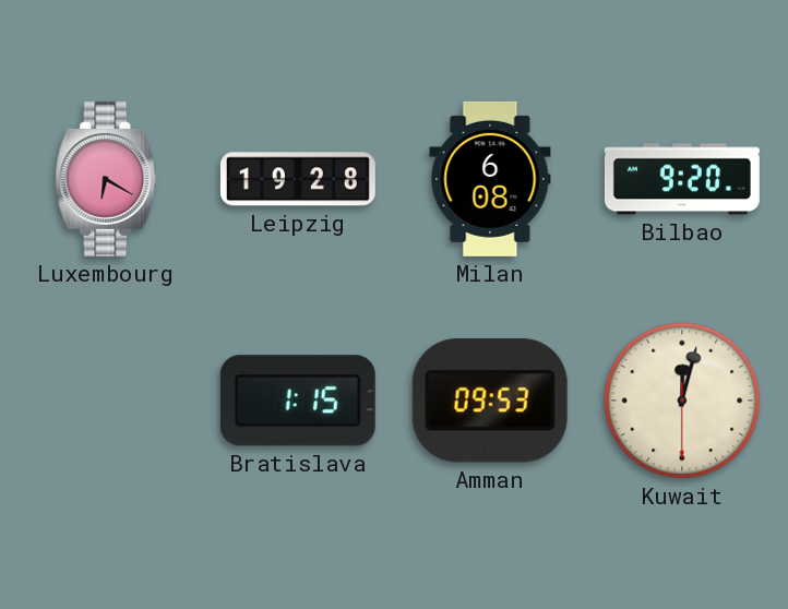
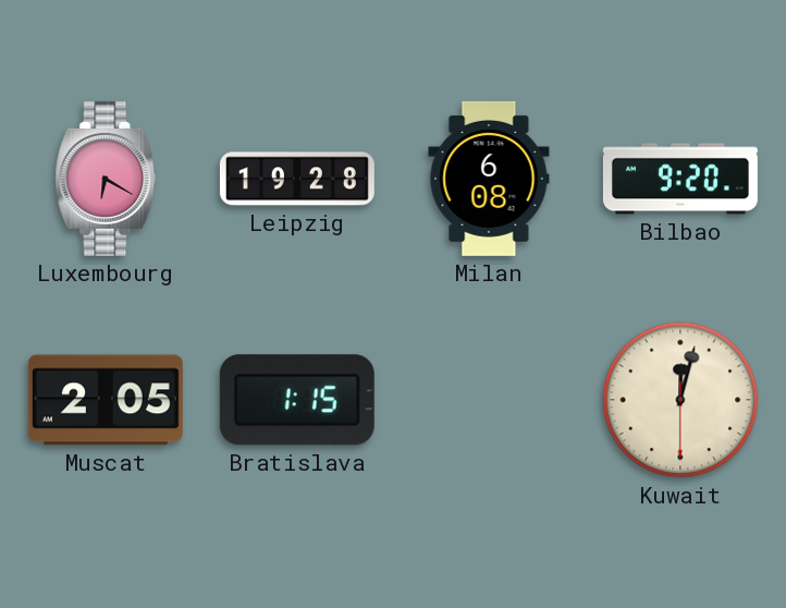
Muscat: none -> 2:05
Amman: 09:53 -> none
